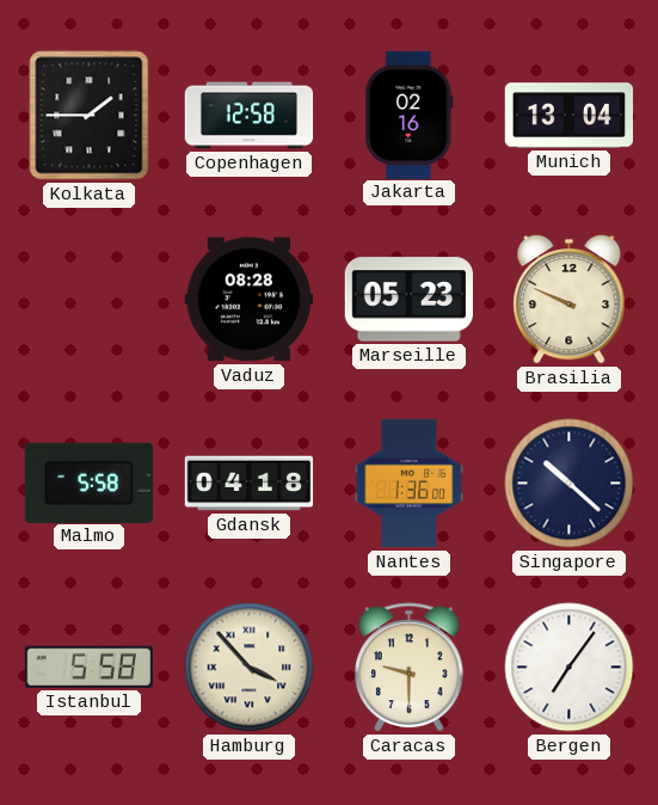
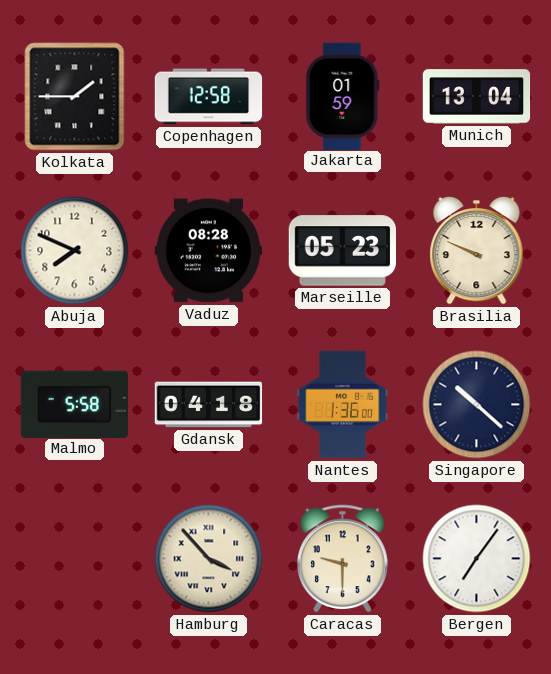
Jakarta: 02:16 -> 01:59
Abuja: none -> 7:49
Istanbul: 5:58 -> none
